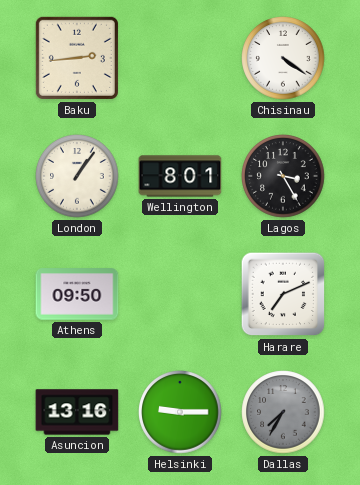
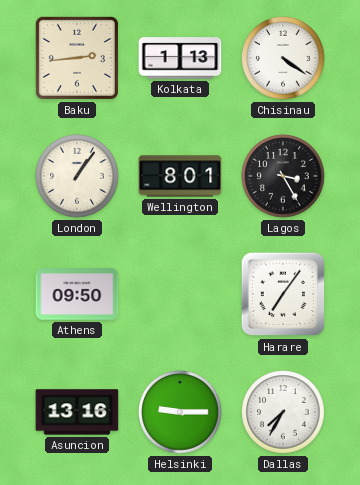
Kolkata: none -> 1:13
Harare: 7:11 -> 7:06
Dallas dial: grey -> white
